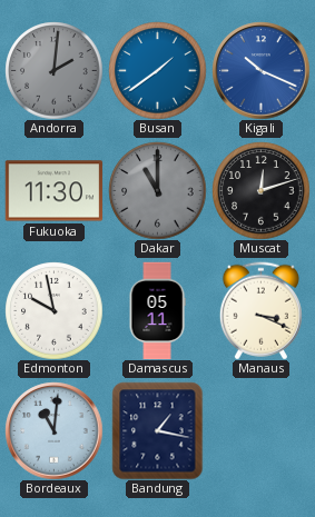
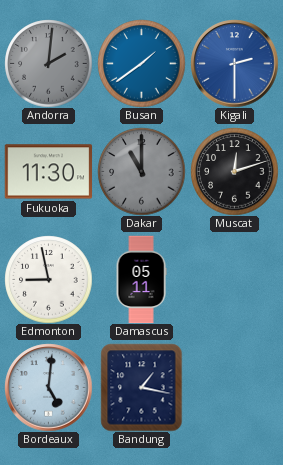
Kigali: 10:19 -> 2:30
Edmonton: 9:58 -> 8:58
Manaus: 3:19 -> none
Bordeaux: 11:01 -> 5:01
